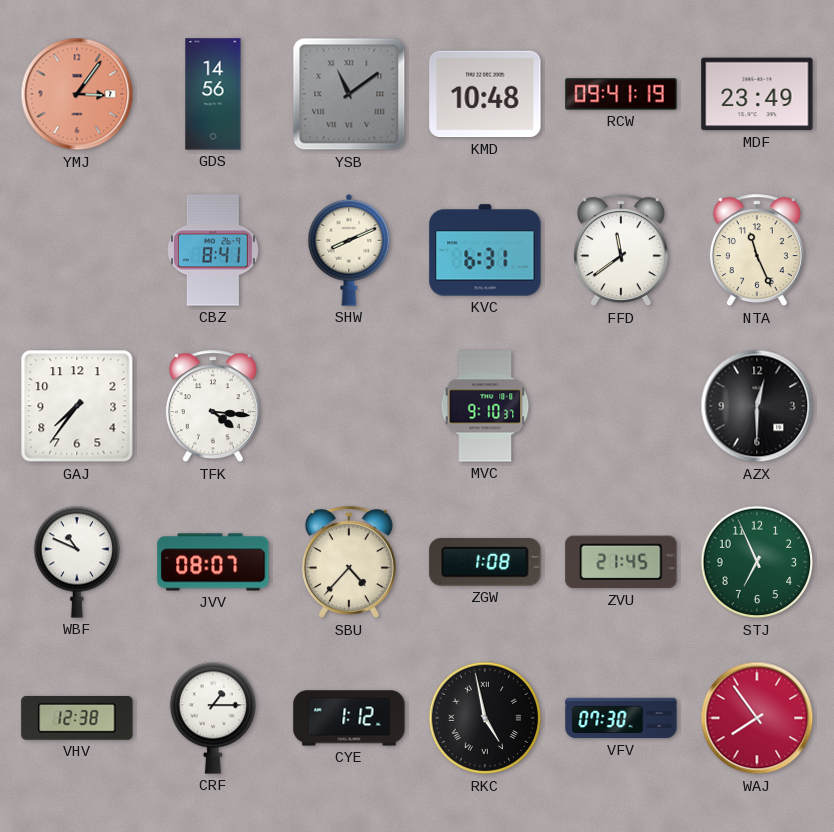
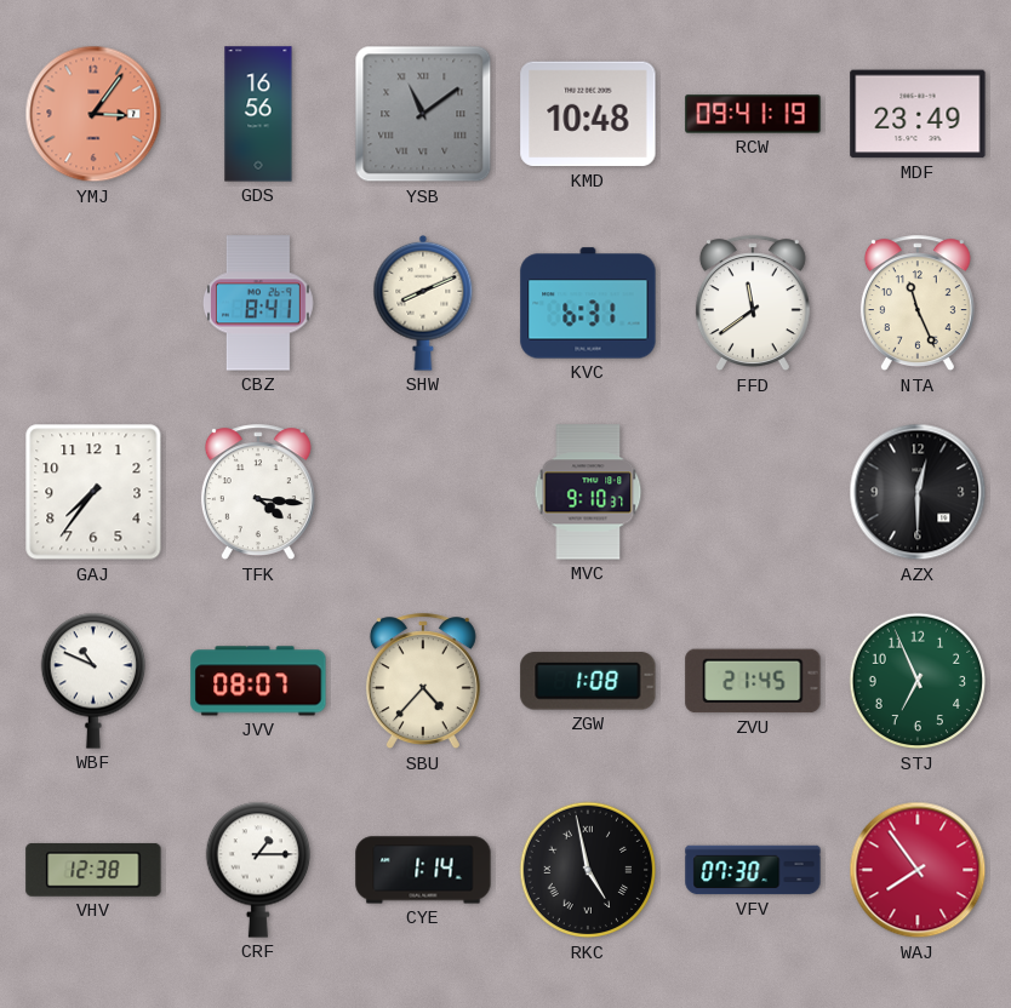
GDS: 14:56 -> 16:56
CYE: 1:12 -> 1:14
